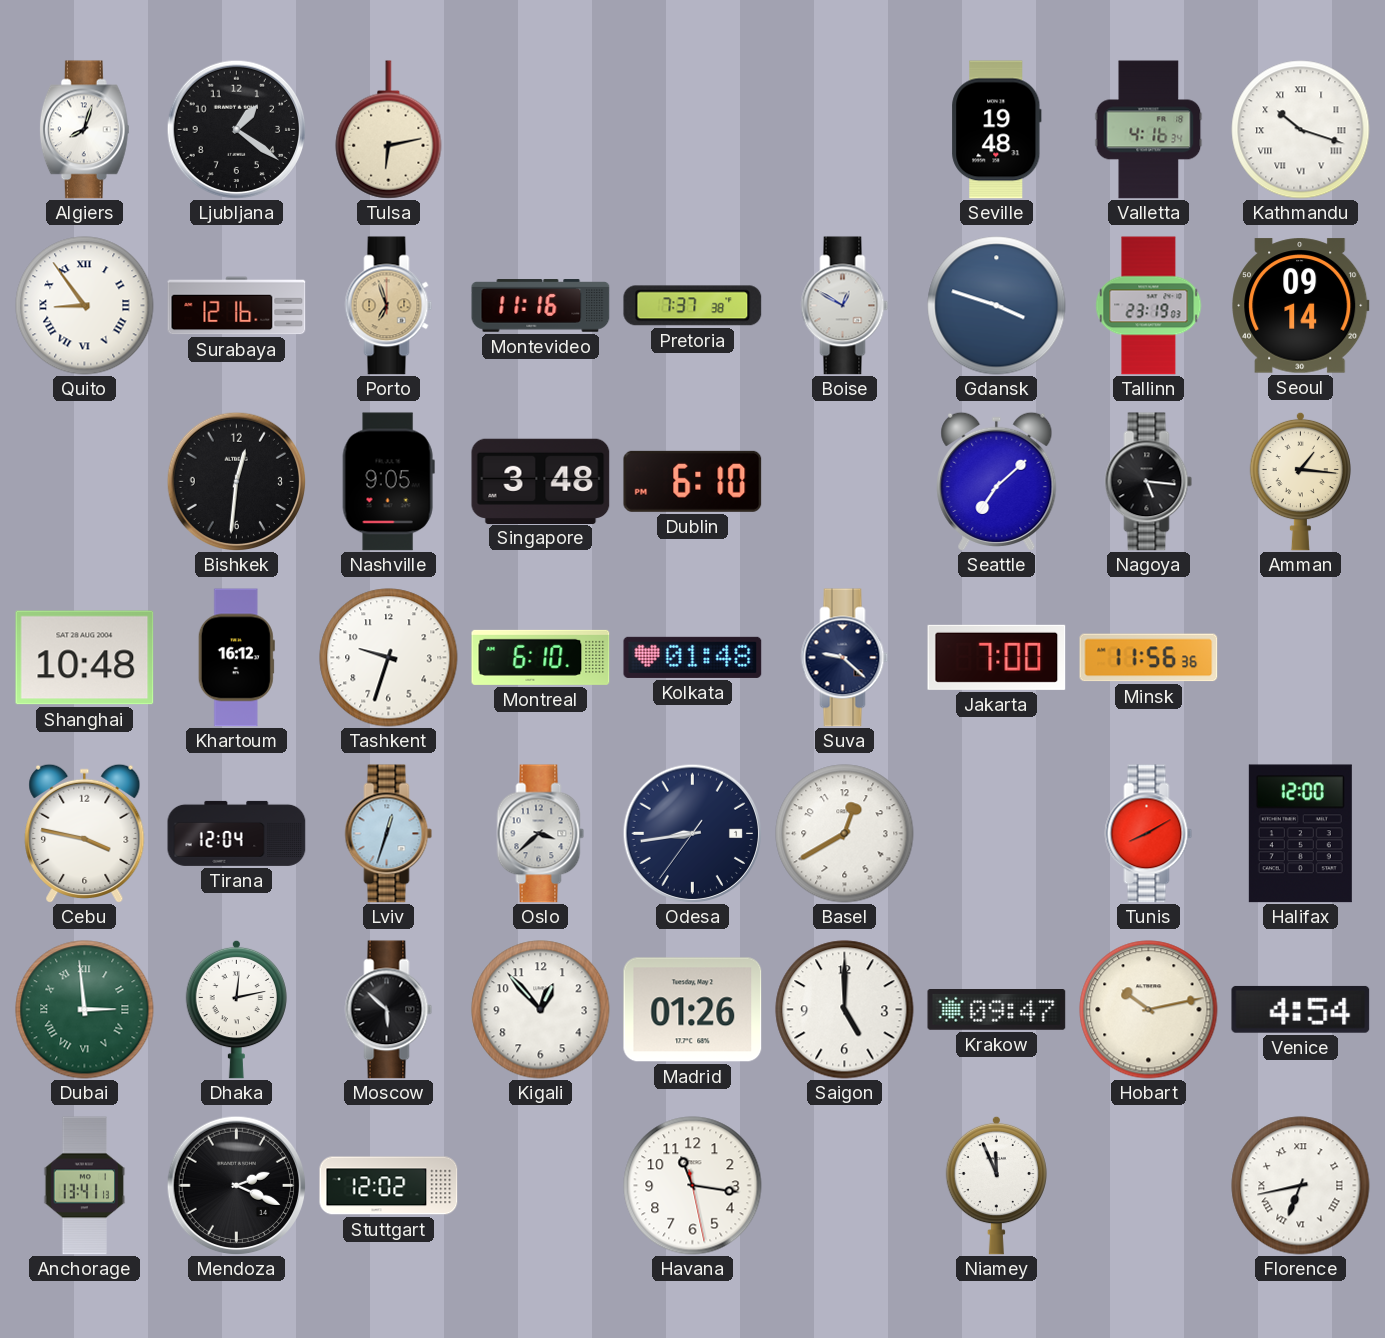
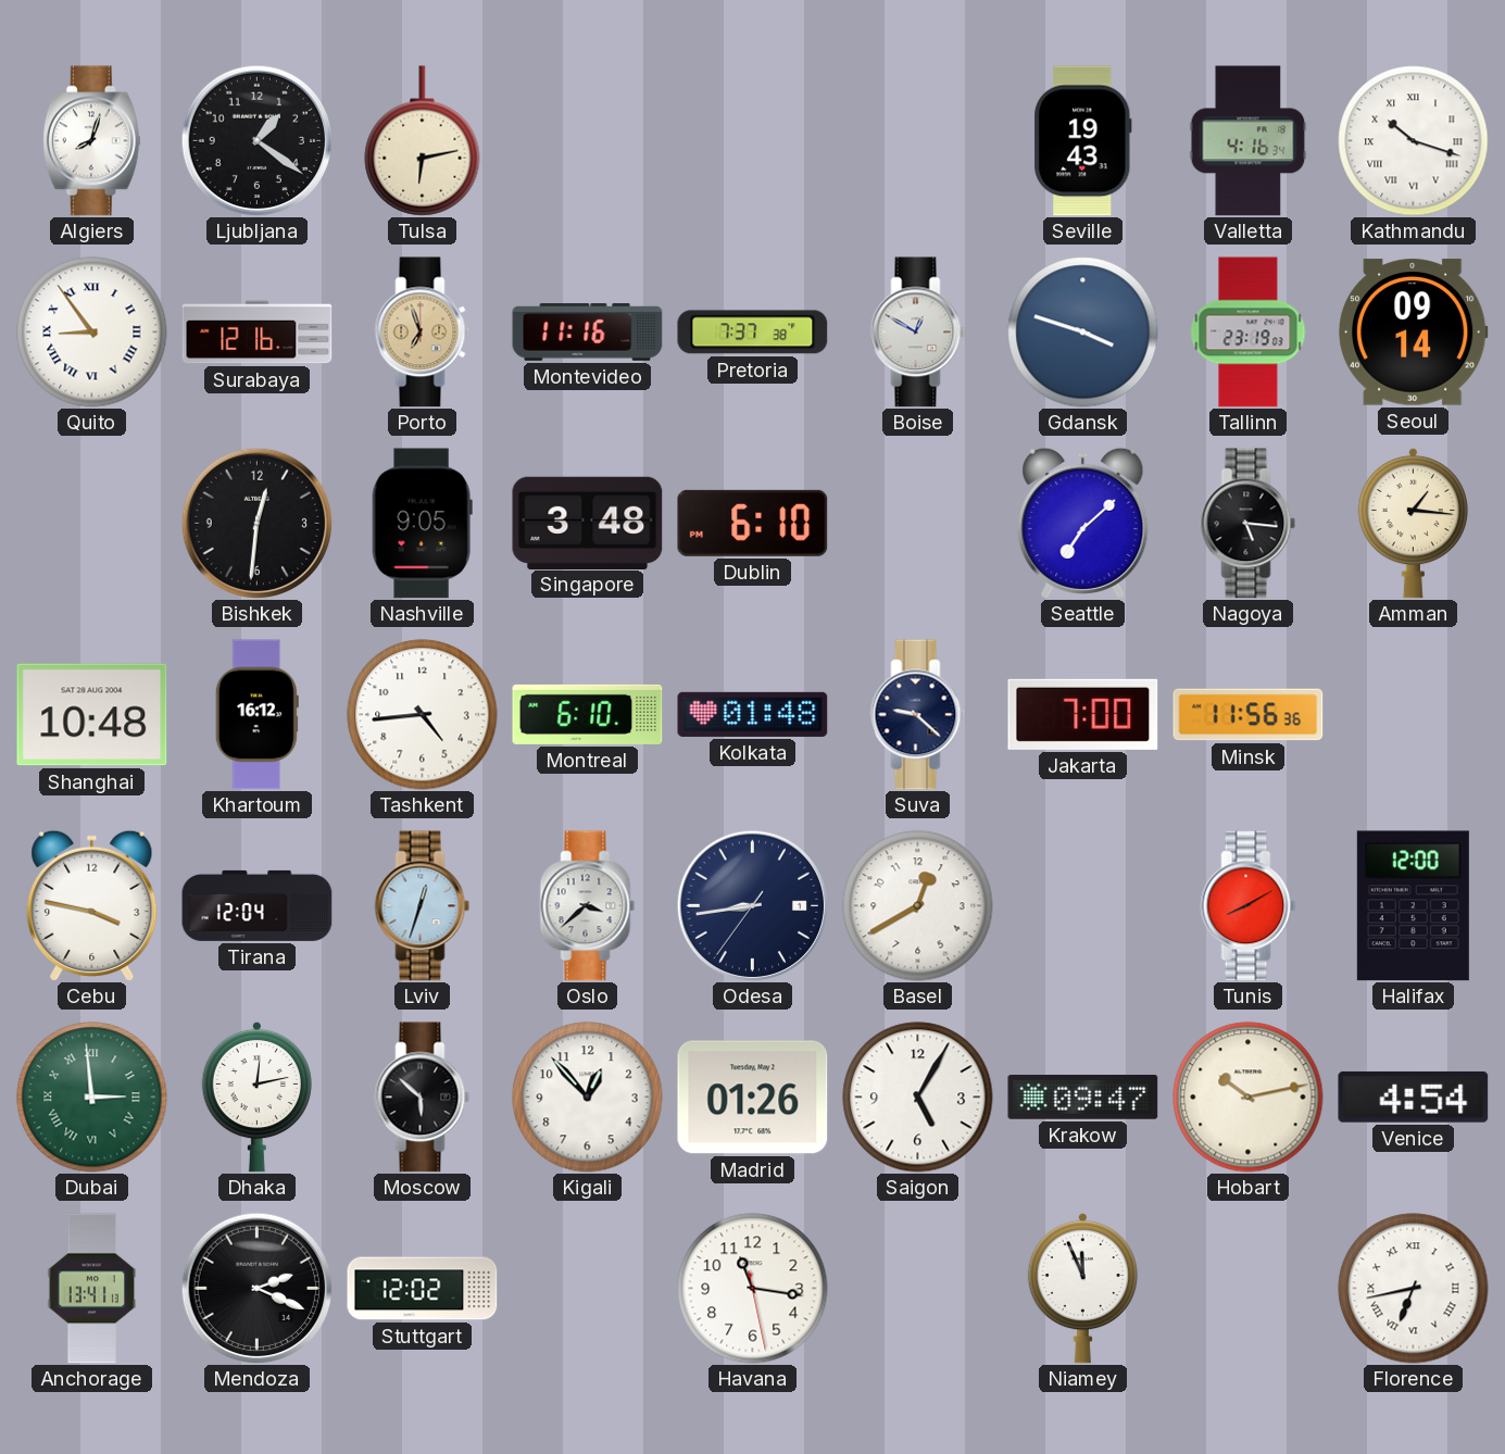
Seville: 19:48 -> 19:43
Tashkent: 9:33 -> 4:44
Saigon: 5:00 -> 5:05
